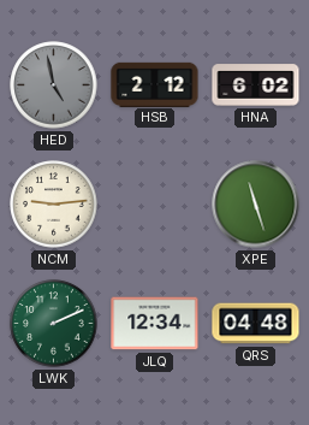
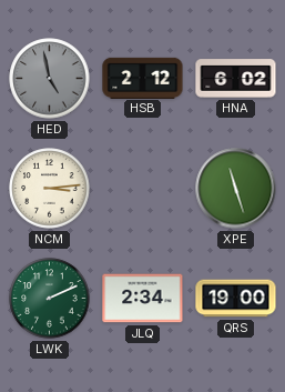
NCM: 9:14 -> 3:14
JLQ: 12:34 -> 2:34
QRS: 04:48 -> 19:00
